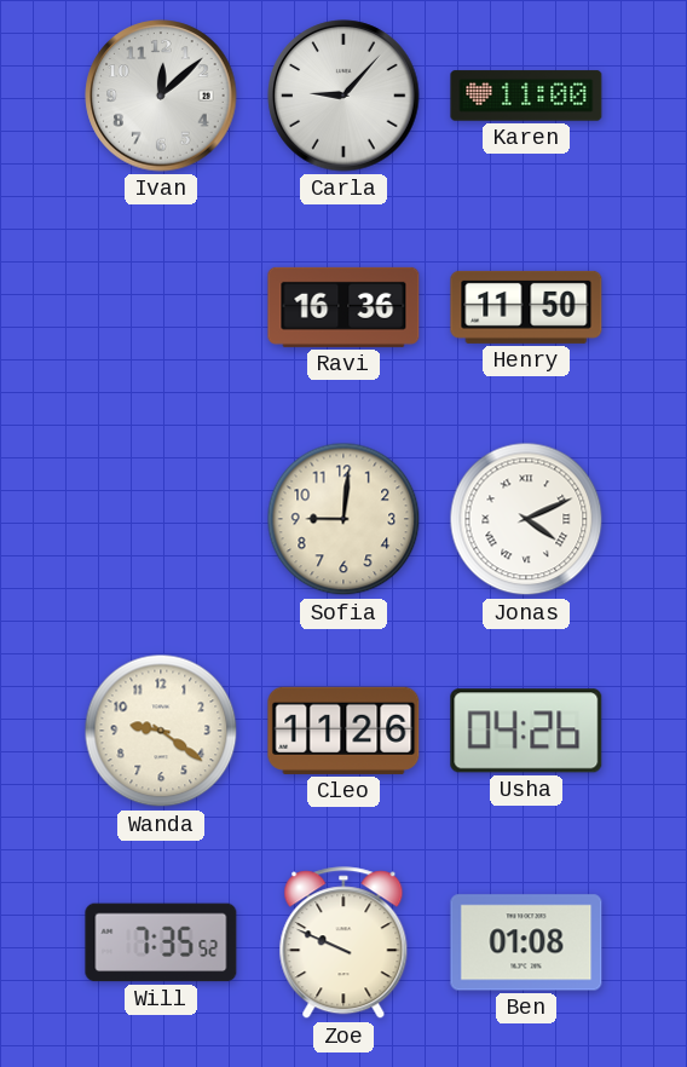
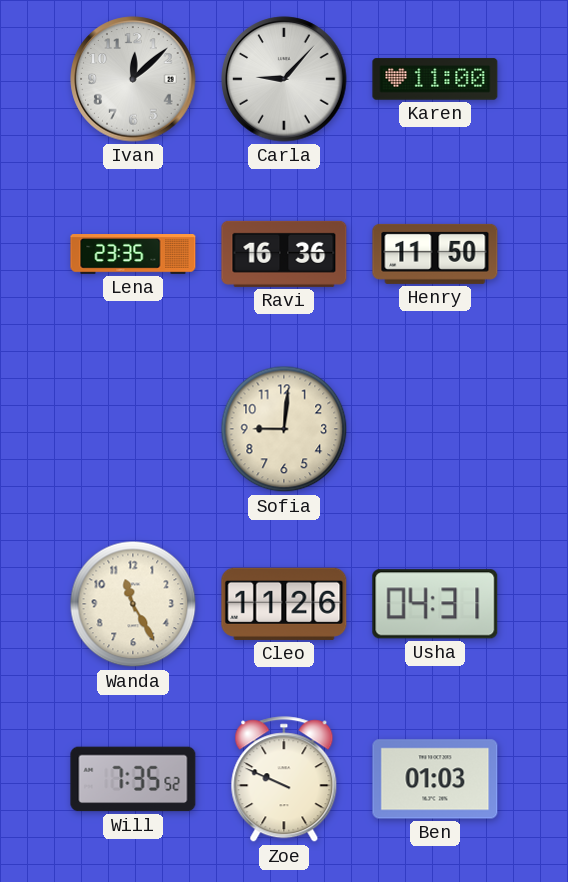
Lena: none -> 23:35
Jonas: 4:11 -> none
Wanda: 9:21 -> 11:25
Usha: 04:26 -> 04:31
Ben: 01:08 -> 01:03
